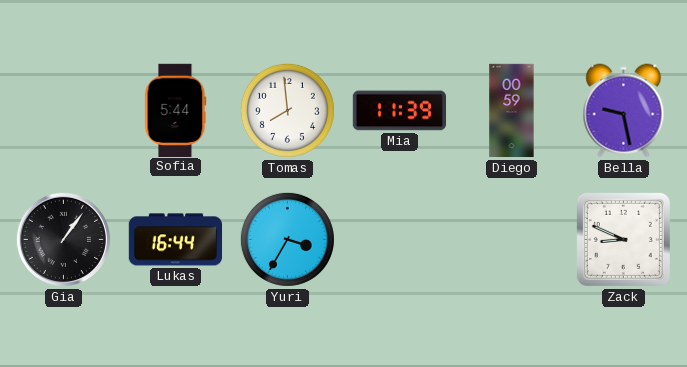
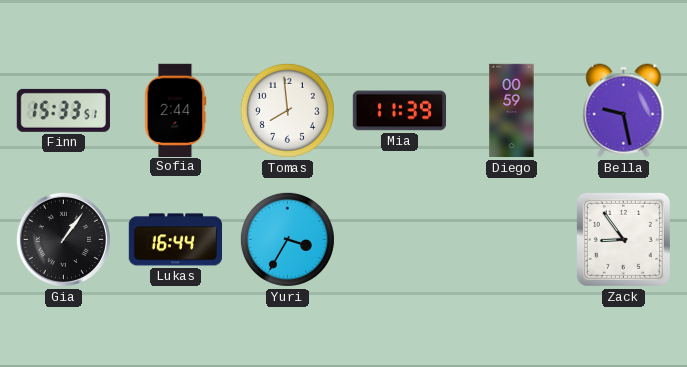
Finn: none -> 15:33
Sofia: 5:44 -> 2:44
Zack: 8:49 -> 8:54
